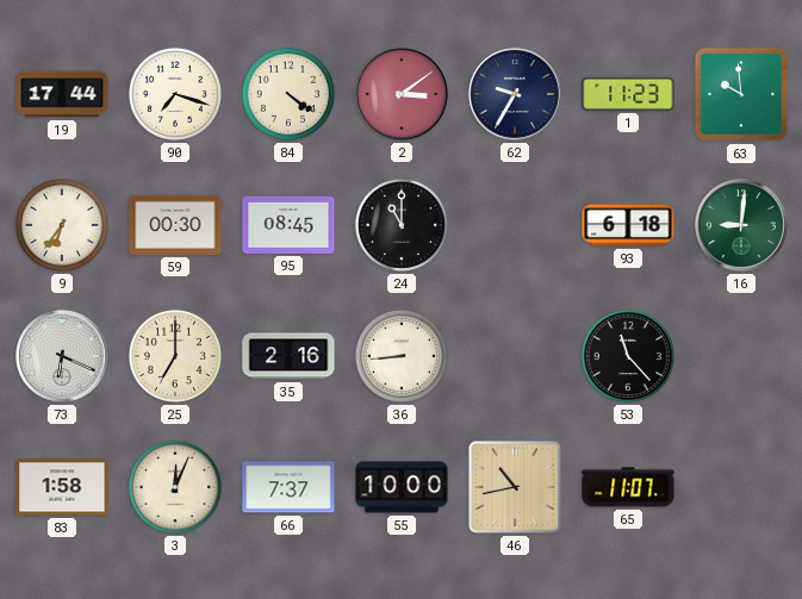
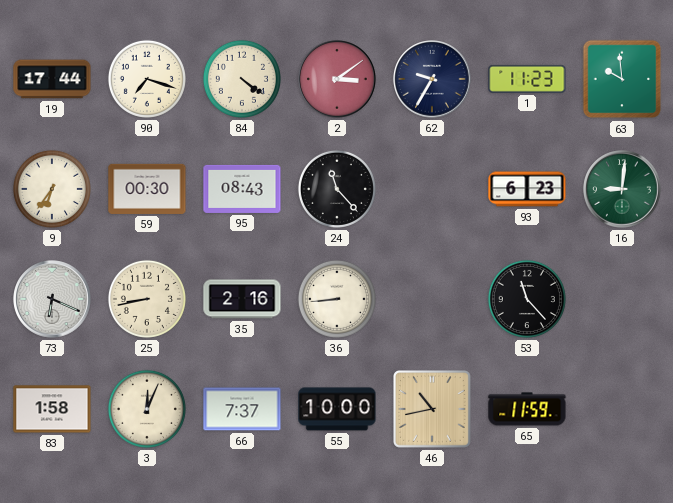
95: 08:45 -> 08:43
24: 11:00 -> 11:23
93: 6:18 -> 6:23
25: 7:00 -> 8:43
65: 11:07 -> 11:59
